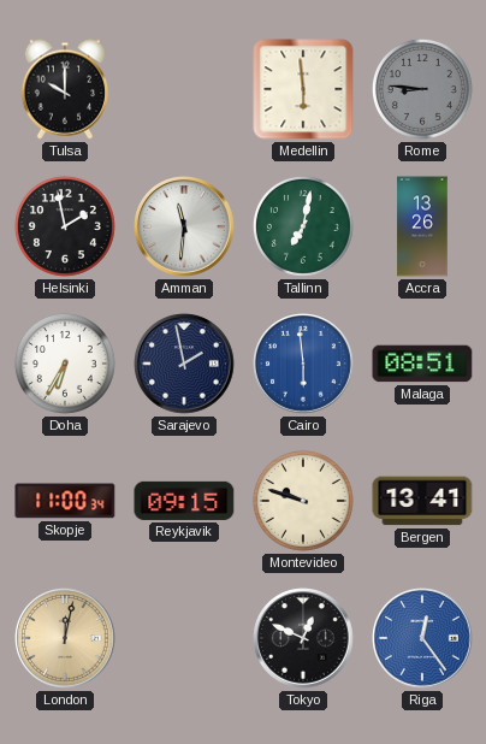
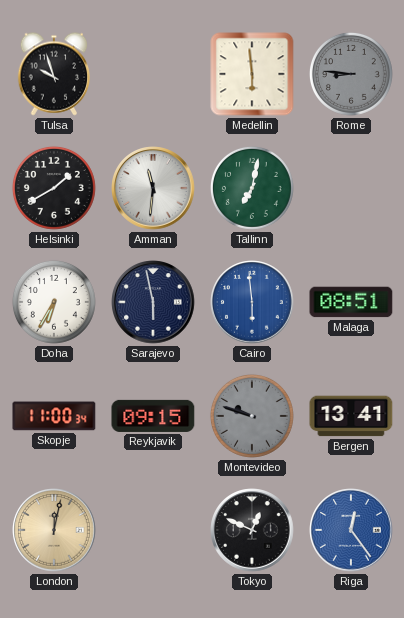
Tulsa: 10:00 -> 9:57
Helsinki: 1:58 -> 1:40
Accra: 13:26 -> none
Sarajevo: 1:58 -> 5:58
Montevideo dial: cream -> grey
